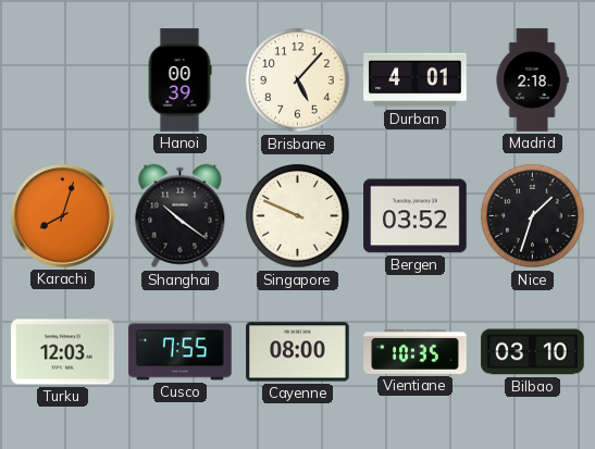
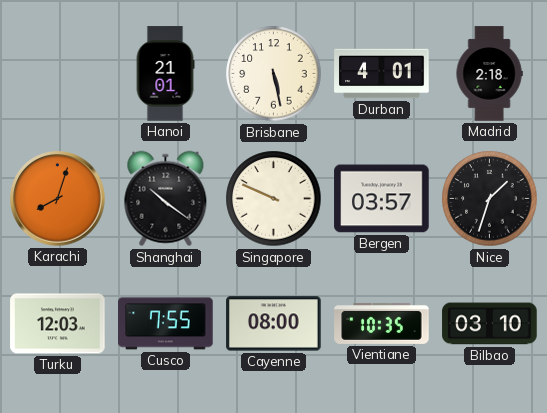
Hanoi: 00:39 -> 21:01
Brisbane: 5:07 -> 5:28
Bergen: 03:52 -> 03:57
